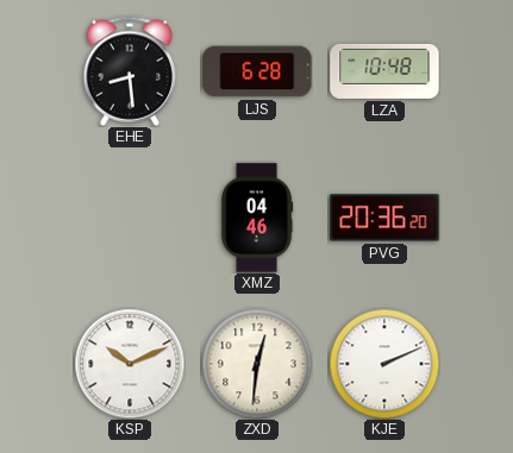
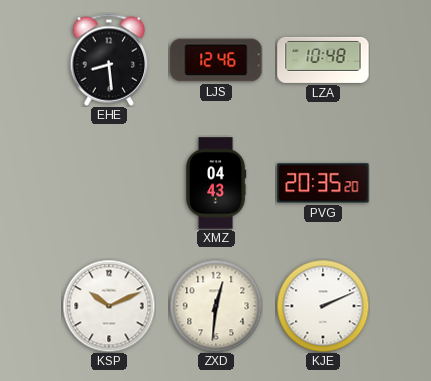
LJS: 6:28 -> 12:46
XMZ: 04:46 -> 04:43
PVG: 20:36 -> 20:35
